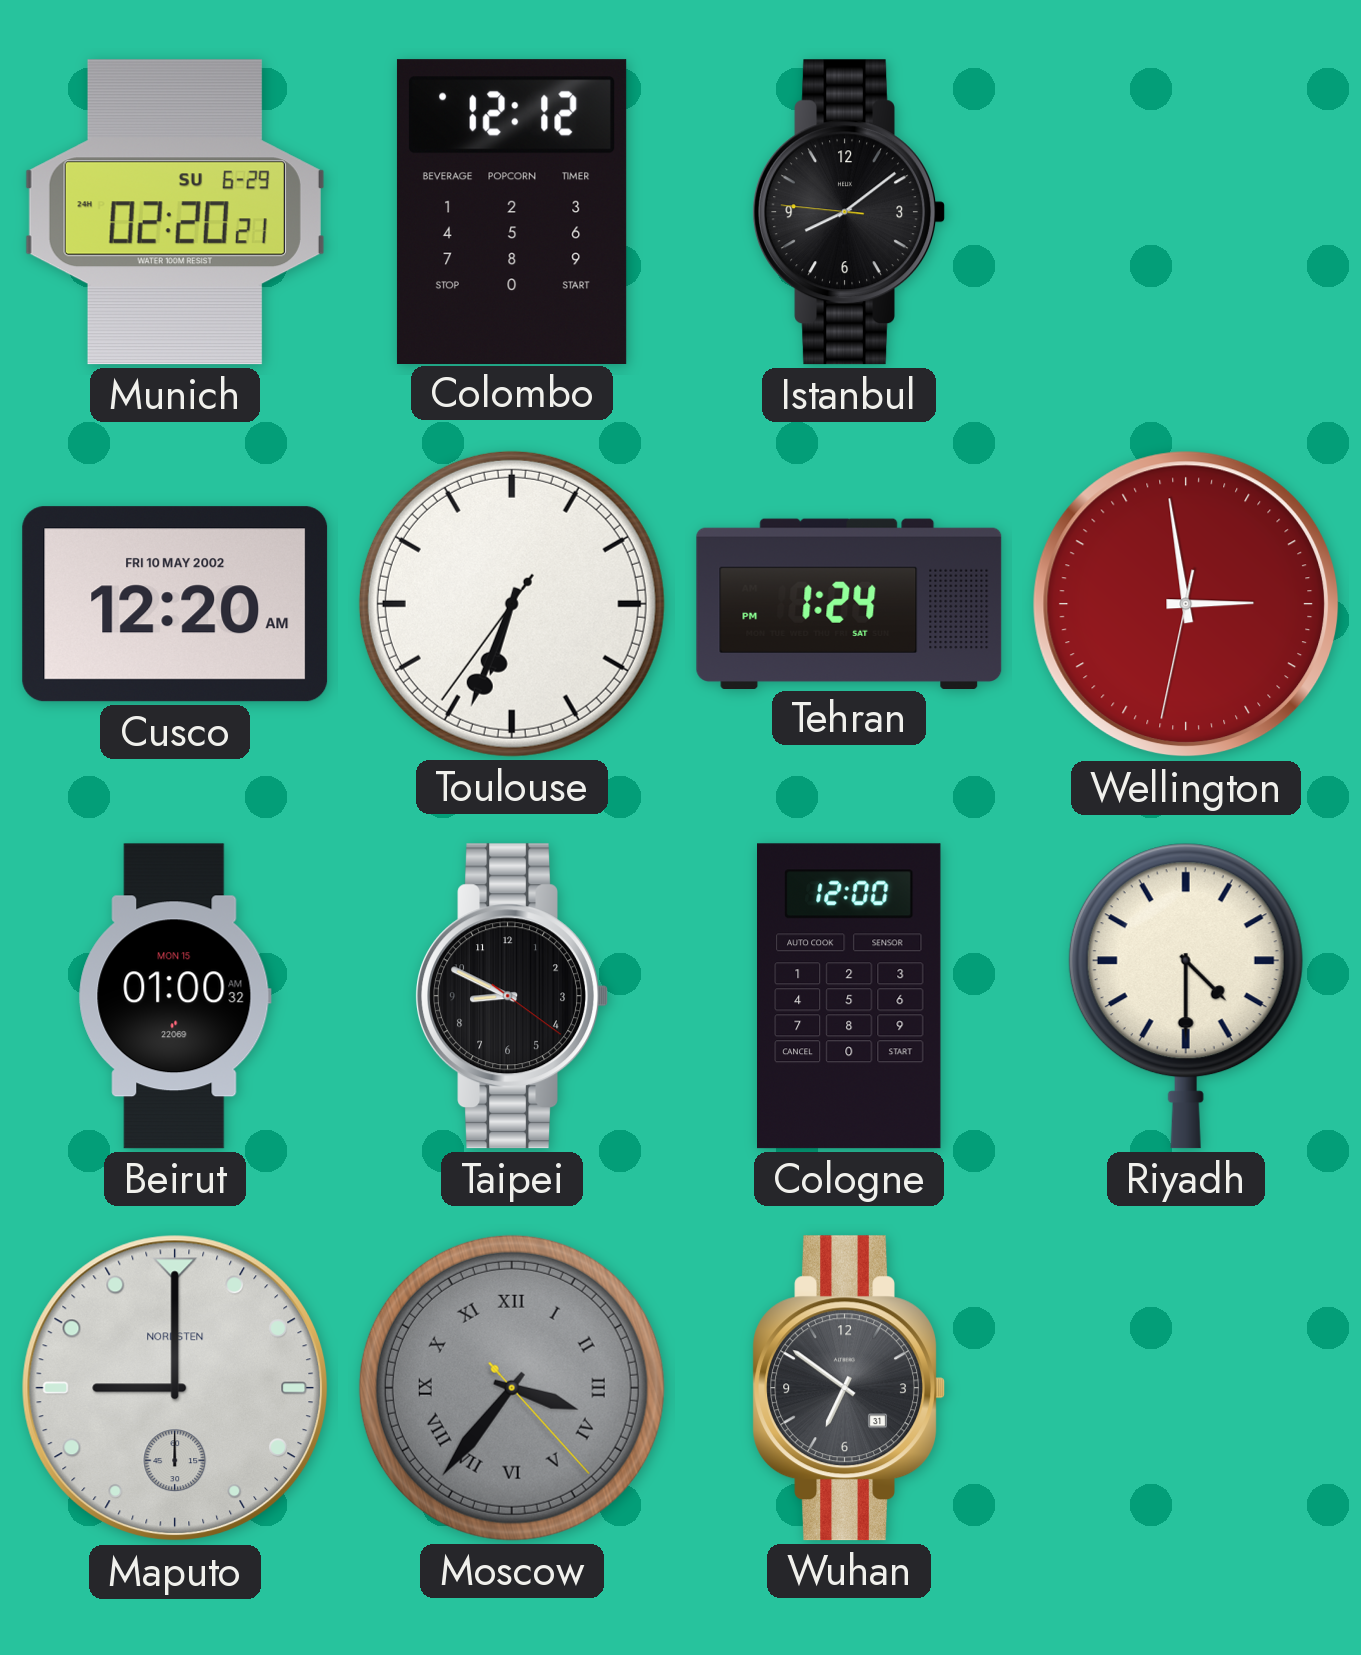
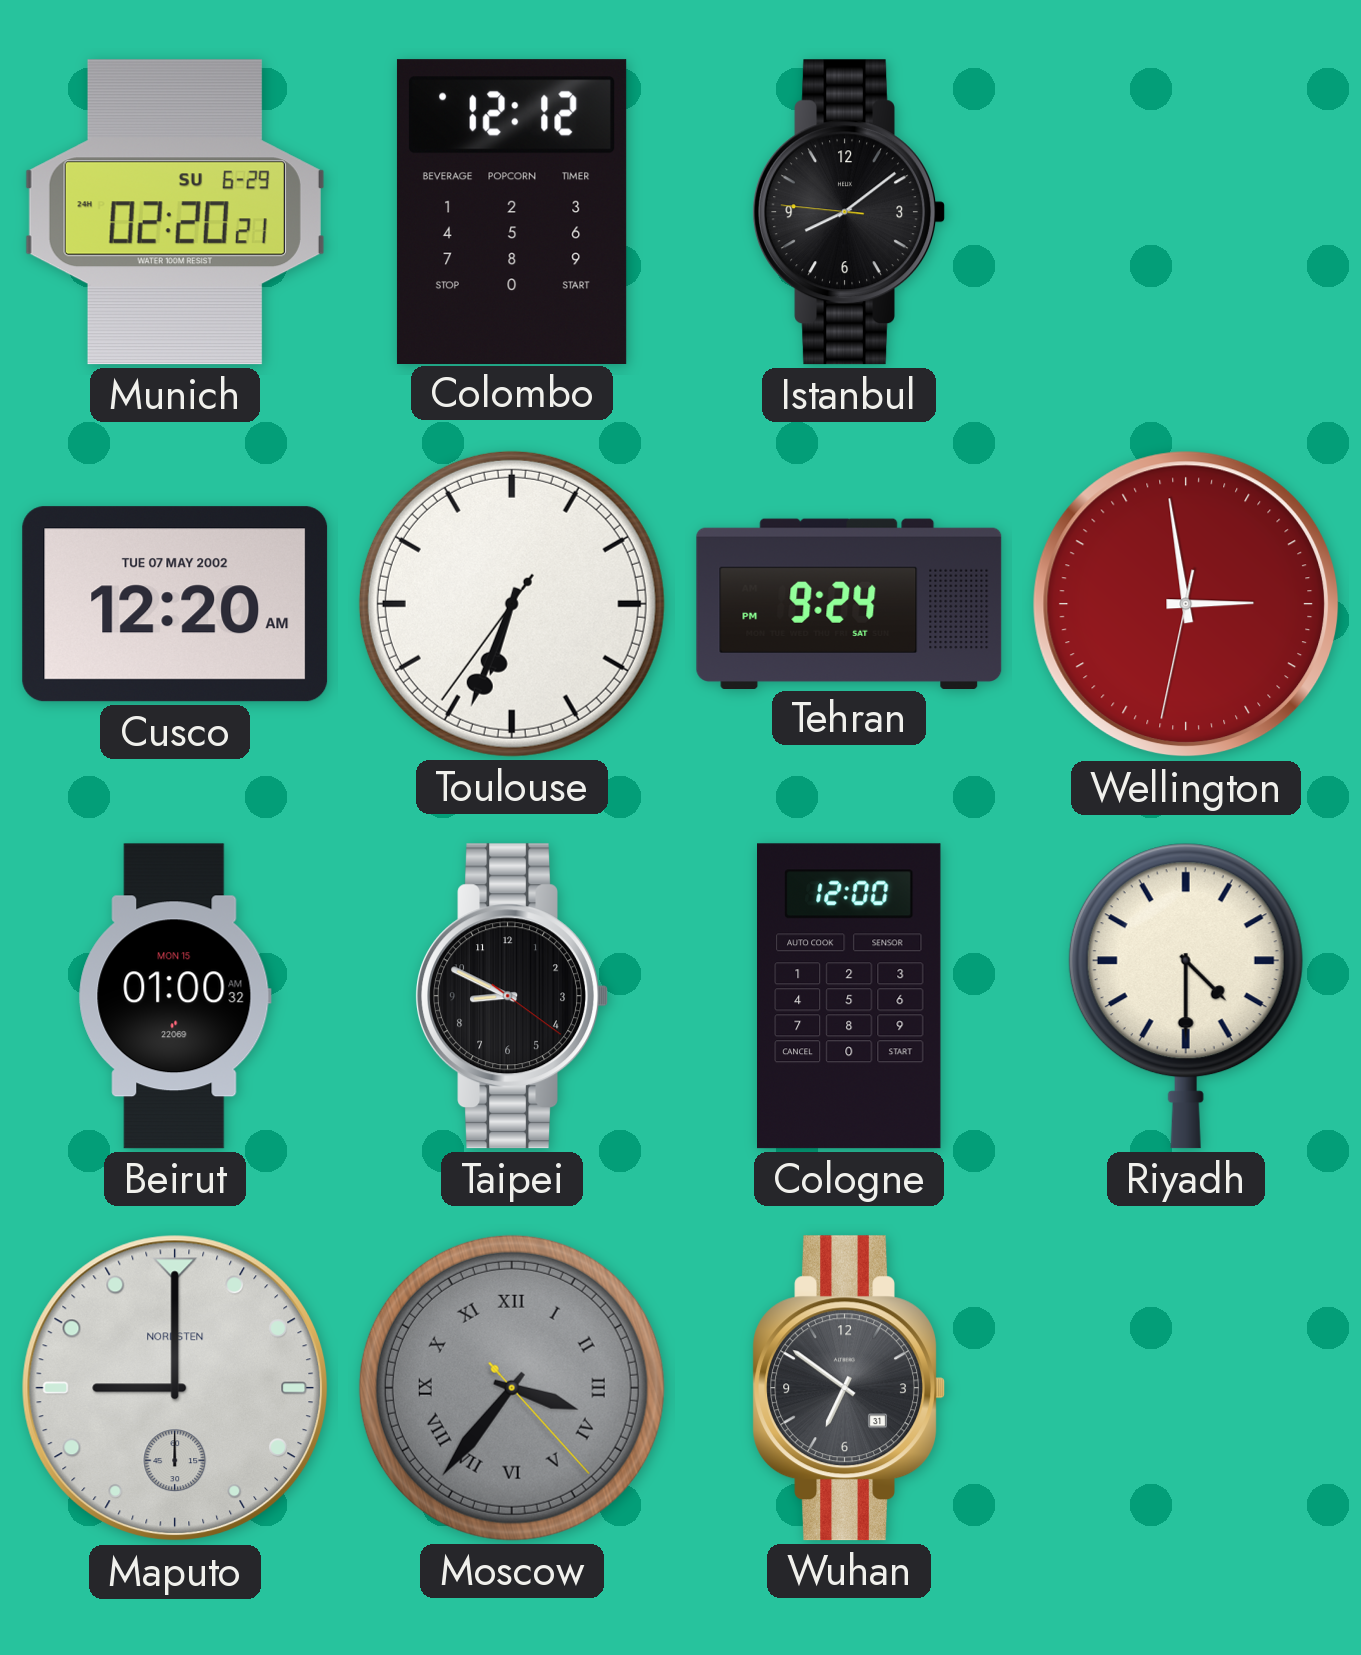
Cusco date: FRI 10 MAY 2002 -> TUE 07 MAY 2002
Tehran: 1:24 -> 9:24
